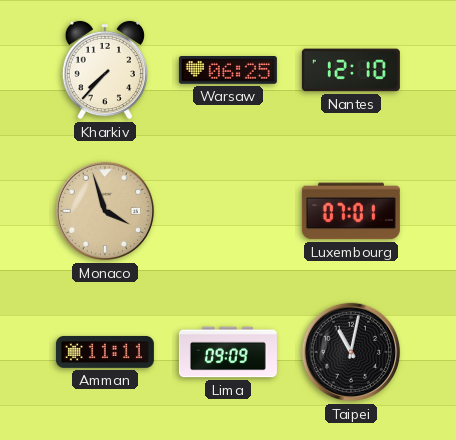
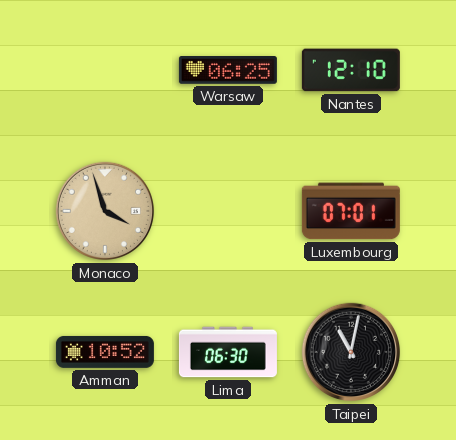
Kharkiv: 7:37 -> none
Amman: 11:11 -> 10:52
Lima: 09:09 -> 06:30
